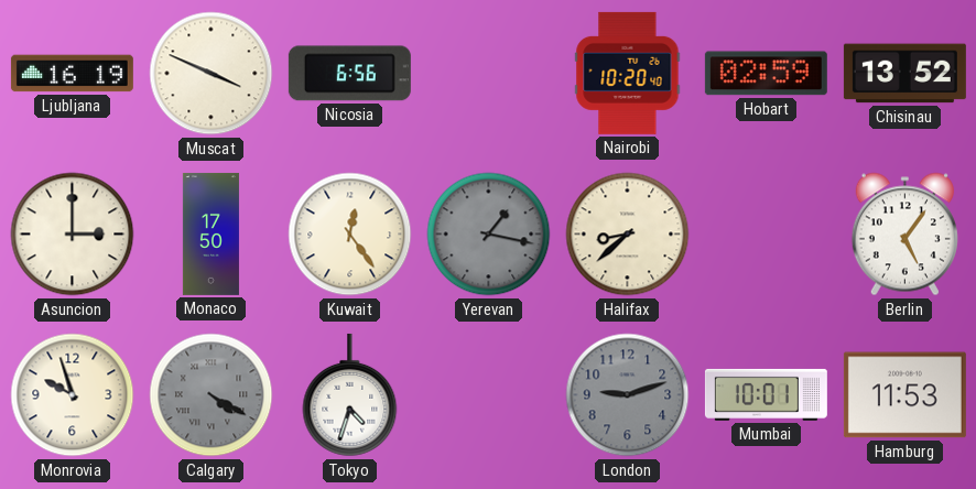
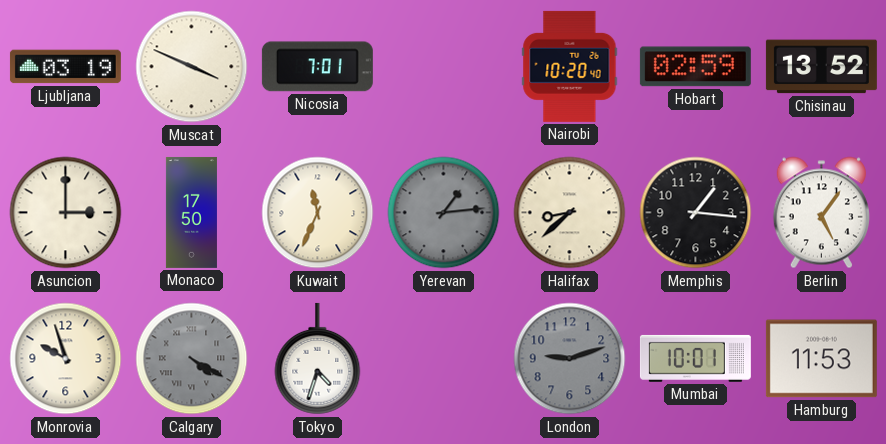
Ljubljana: 16:19 -> 03:19
Nicosia: 6:56 -> 7:01
Kuwait: 12:24 -> 11:34
Yerevan: 1:17 -> 1:14
Memphis: none -> 1:16
